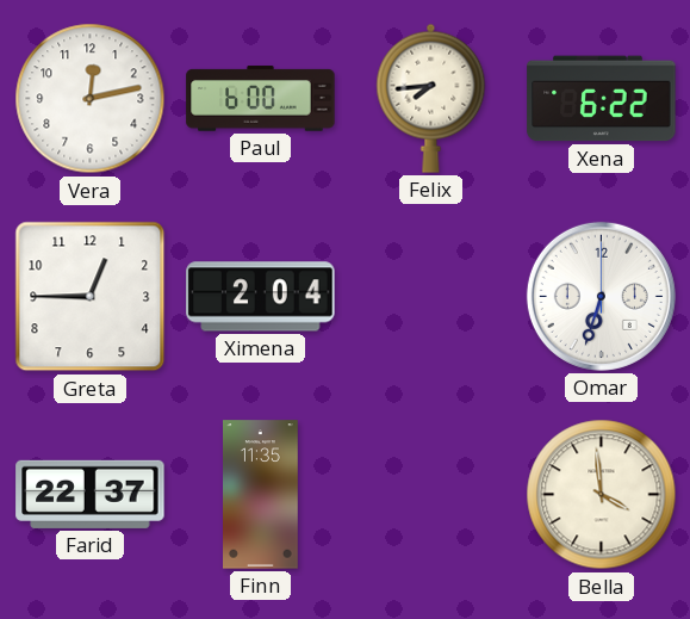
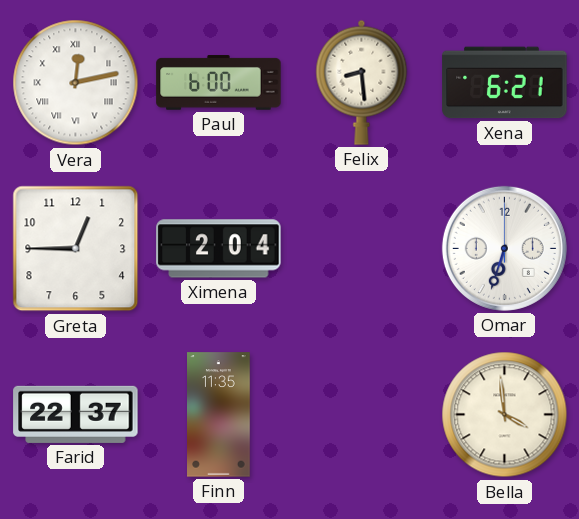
Vera numerals: Arabic -> Roman
Felix: 7:44 -> 8:29
Xena: 6:22 -> 6:21
